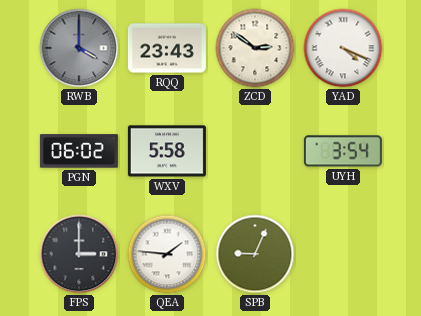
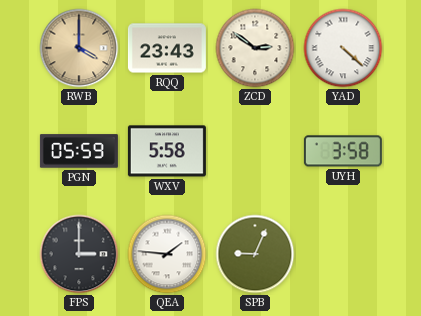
RWB dial: grey -> champagne
YAD: 4:19 -> 4:22
PGN: 06:02 -> 05:59
UYH: 3:54 -> 3:58
